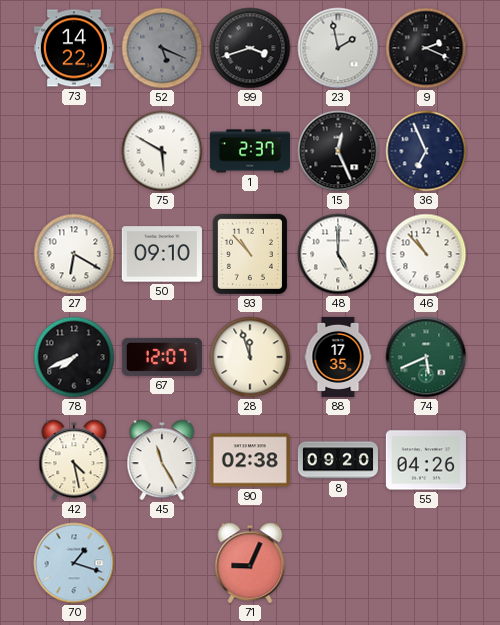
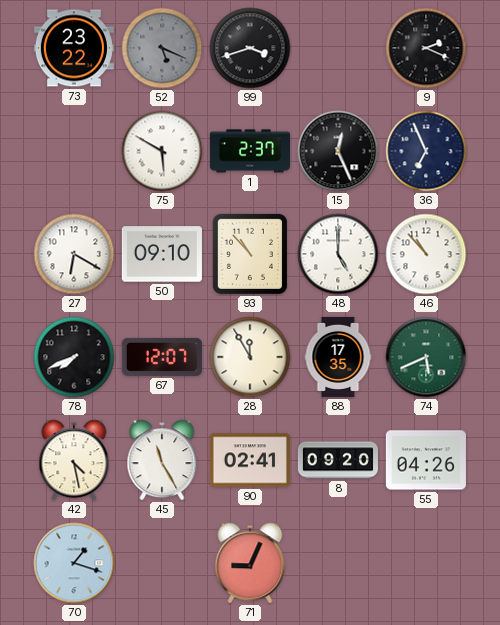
73: 14:22 -> 23:22
23: 1:58 -> none
28: 11:57 -> 11:55
90: 02:38 -> 02:41
